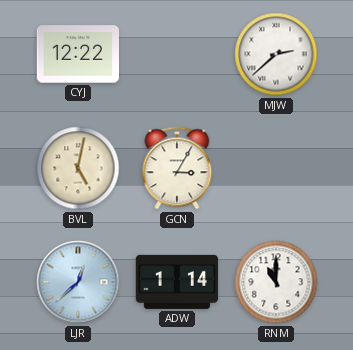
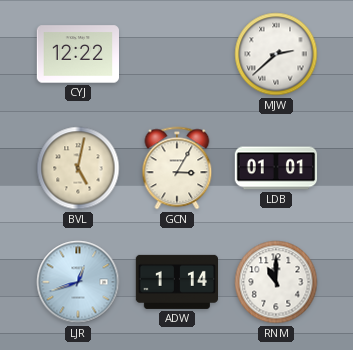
LDB: none -> 01:01
LJR: 12:38 -> 12:42
